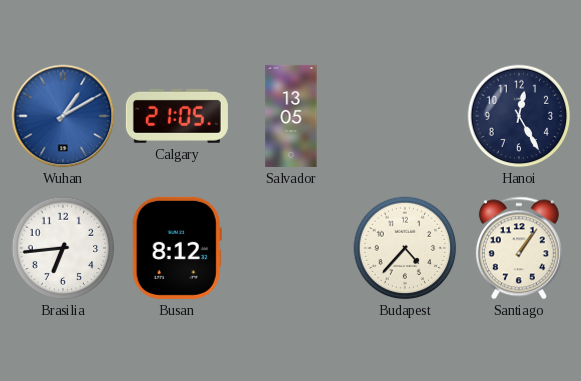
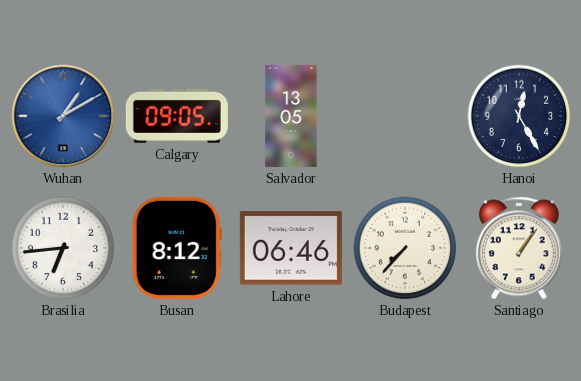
Calgary: 21:05 -> 09:05
Lahore: none -> 06:46
Budapest: 4:37 -> 7:37
